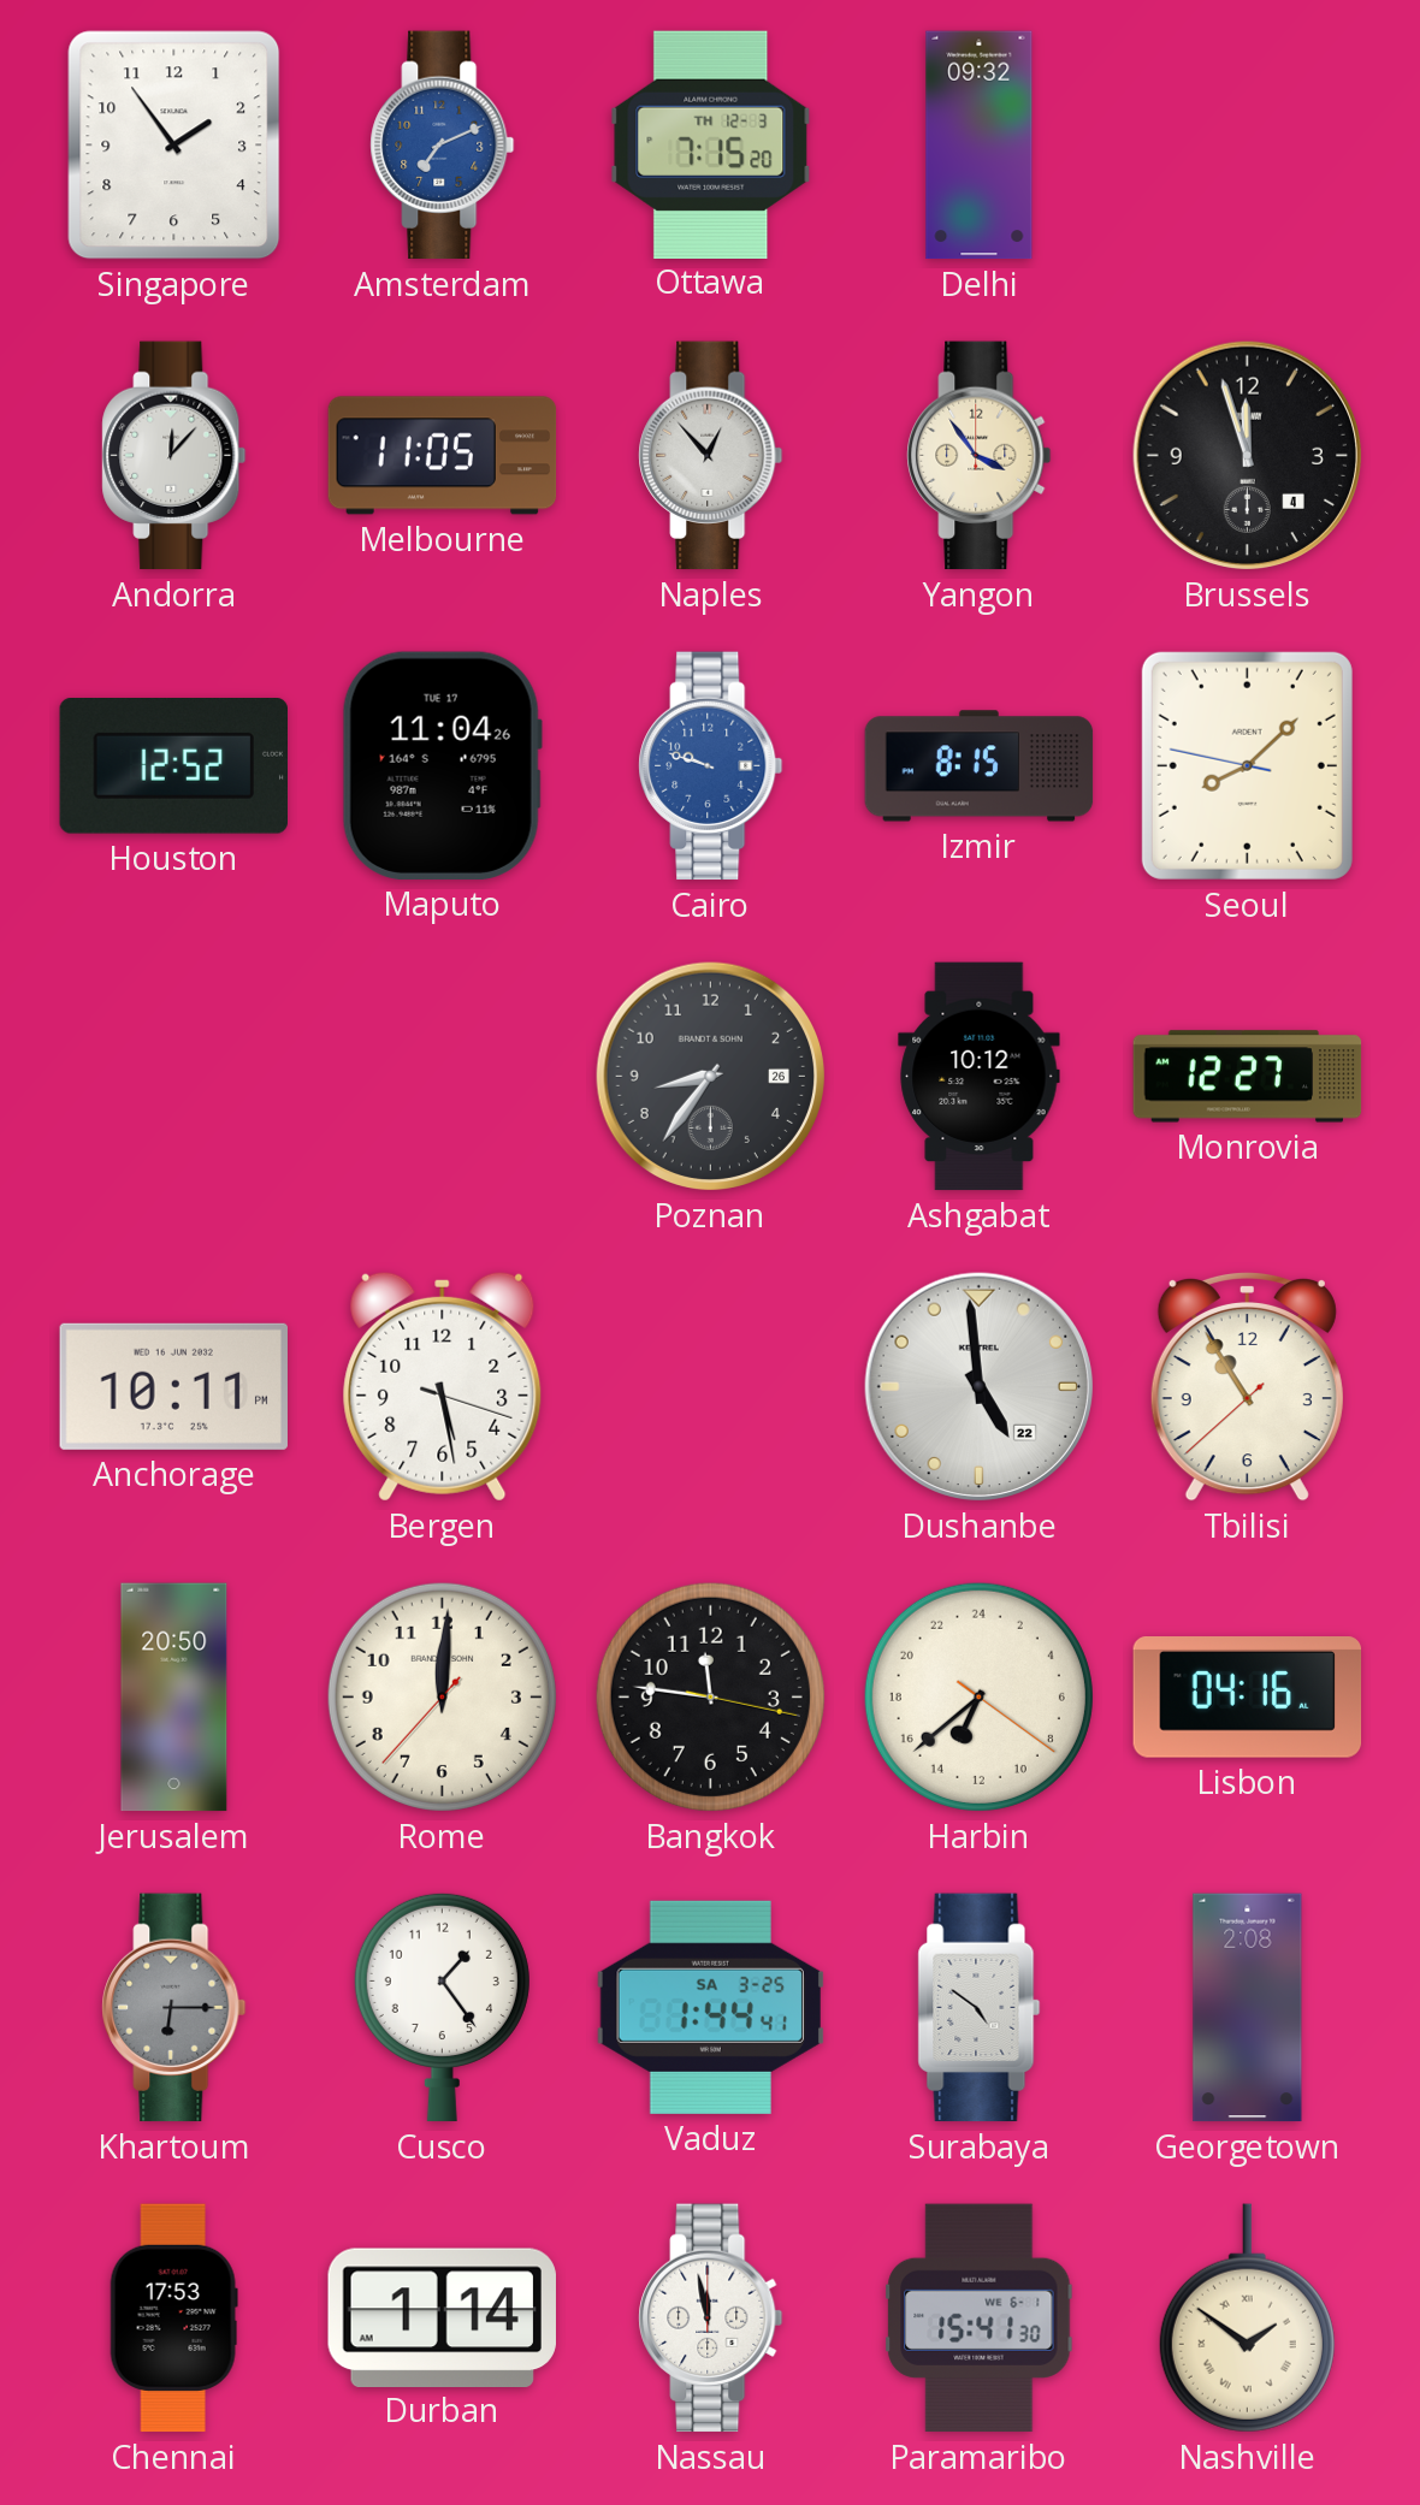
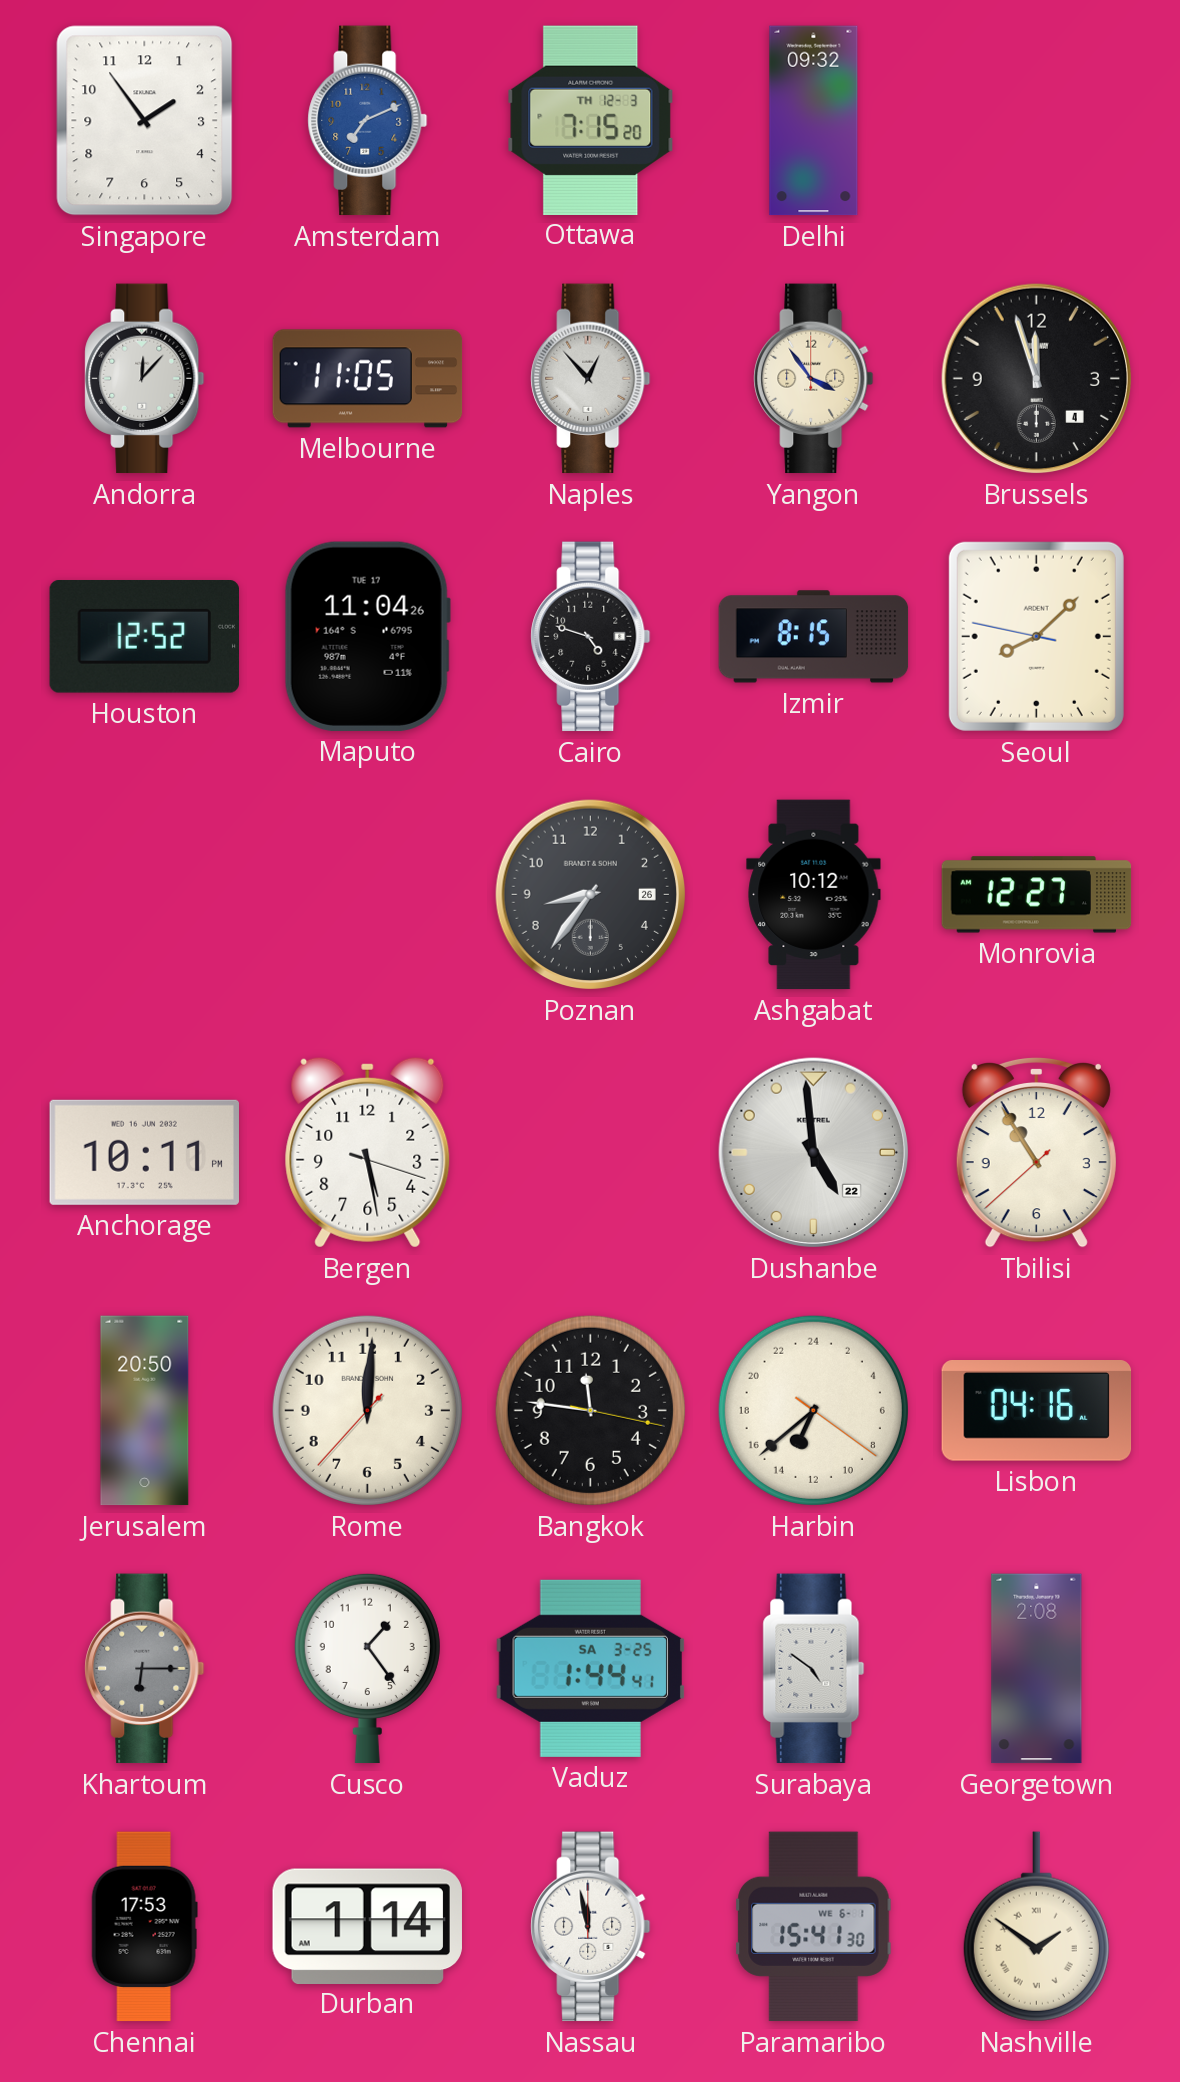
Cairo: 9:48 -> 4:48
Cairo dial: blue -> black
